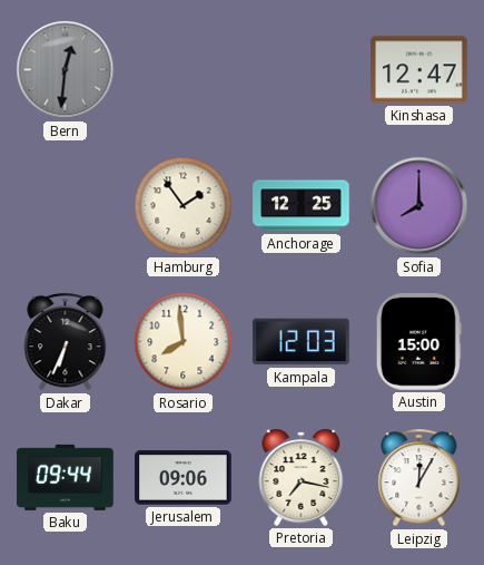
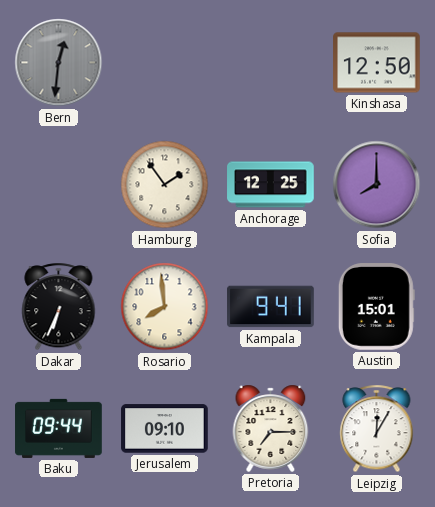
Kinshasa: 12:47 -> 12:50
Kampala: 12:03 -> 9:41
Austin: 15:00 -> 15:01
Jerusalem: 09:06 -> 09:10
Pretoria: 7:17 -> 7:15
